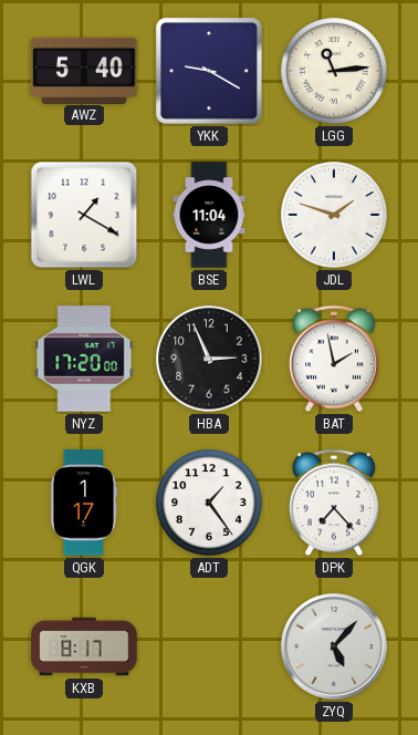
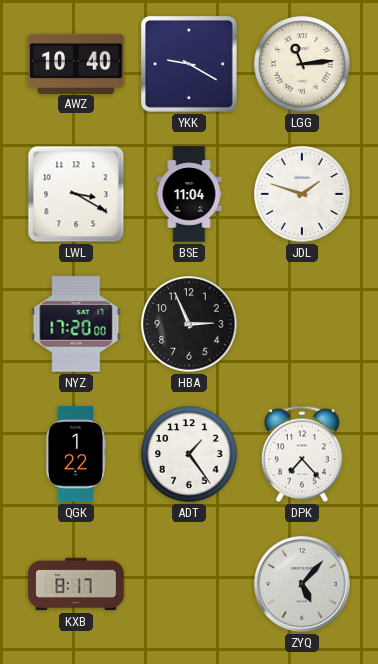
AWZ: 5:40 -> 10:40
LWL: 1:20 -> 3:20
BAT: 1:58 -> none
QGK: 1:17 -> 1:22
